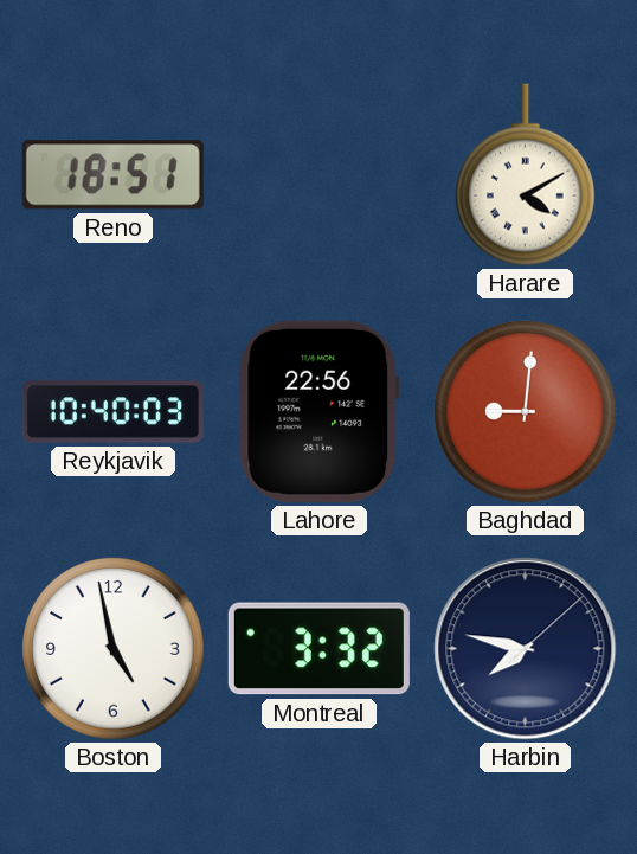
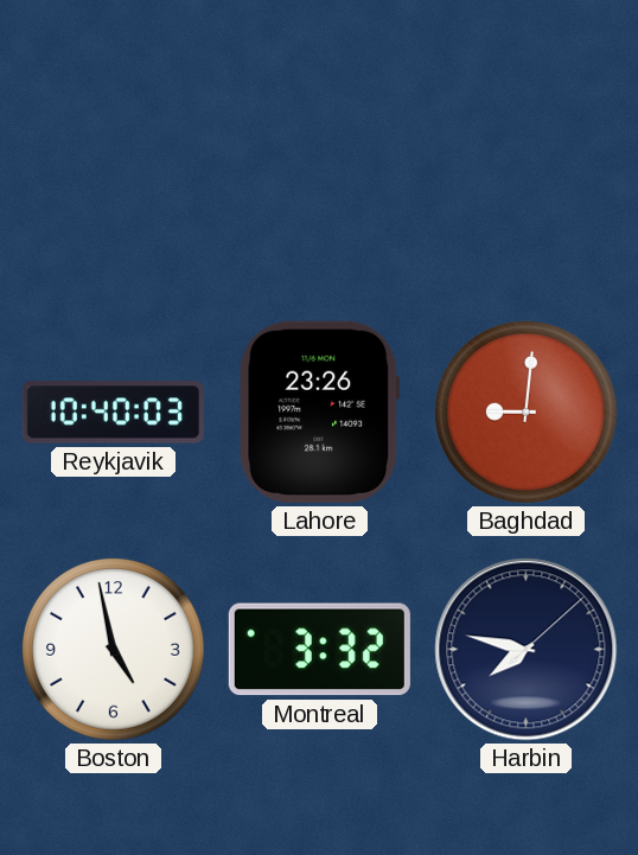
Reno: 18:51 -> none
Harare: 4:10 -> none
Lahore: 22:56 -> 23:26
